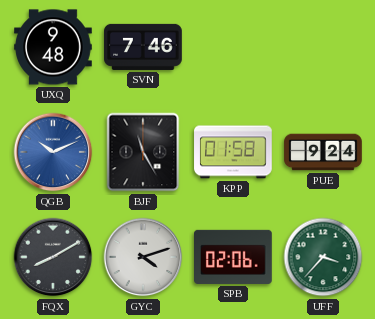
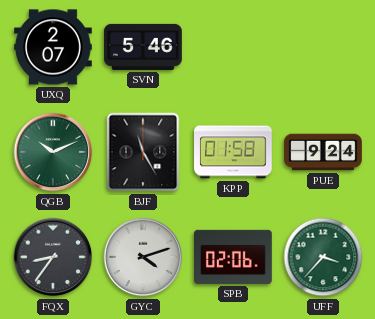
UXQ: 9:48 -> 2:07
SVN: 7:46 -> 5:46
QGB dial: blue -> green
FQX: 8:10 -> 8:36
